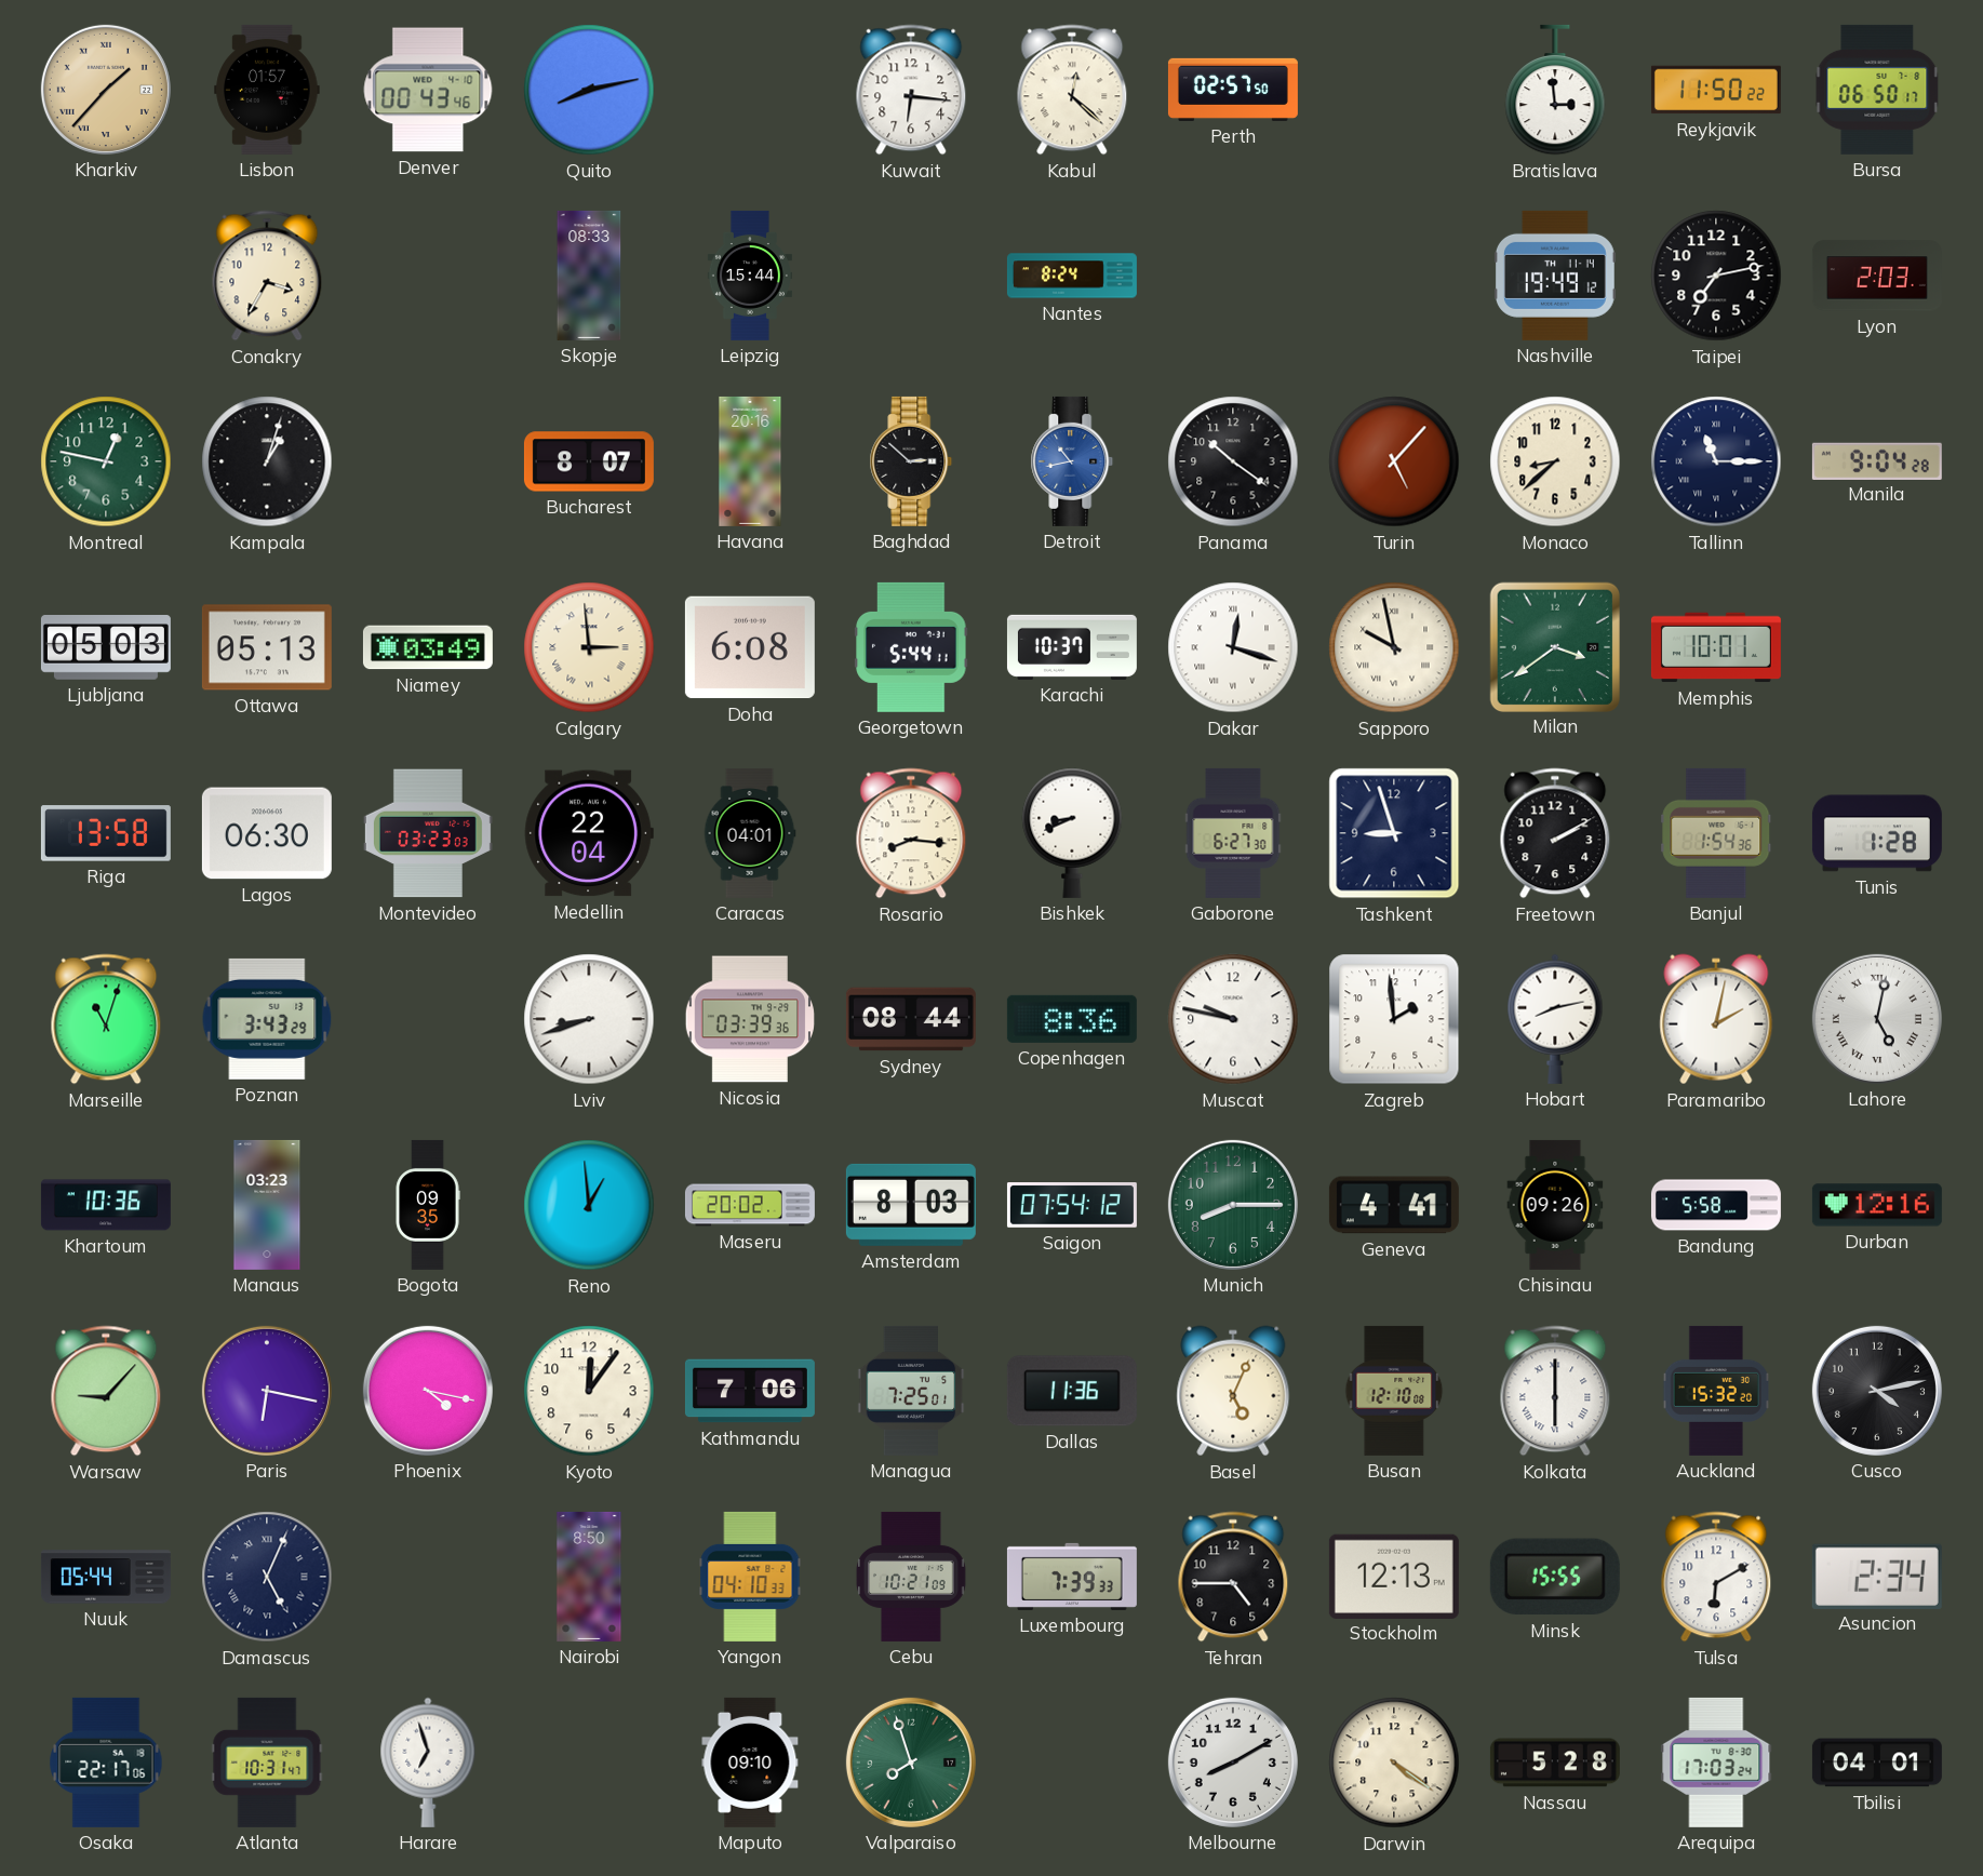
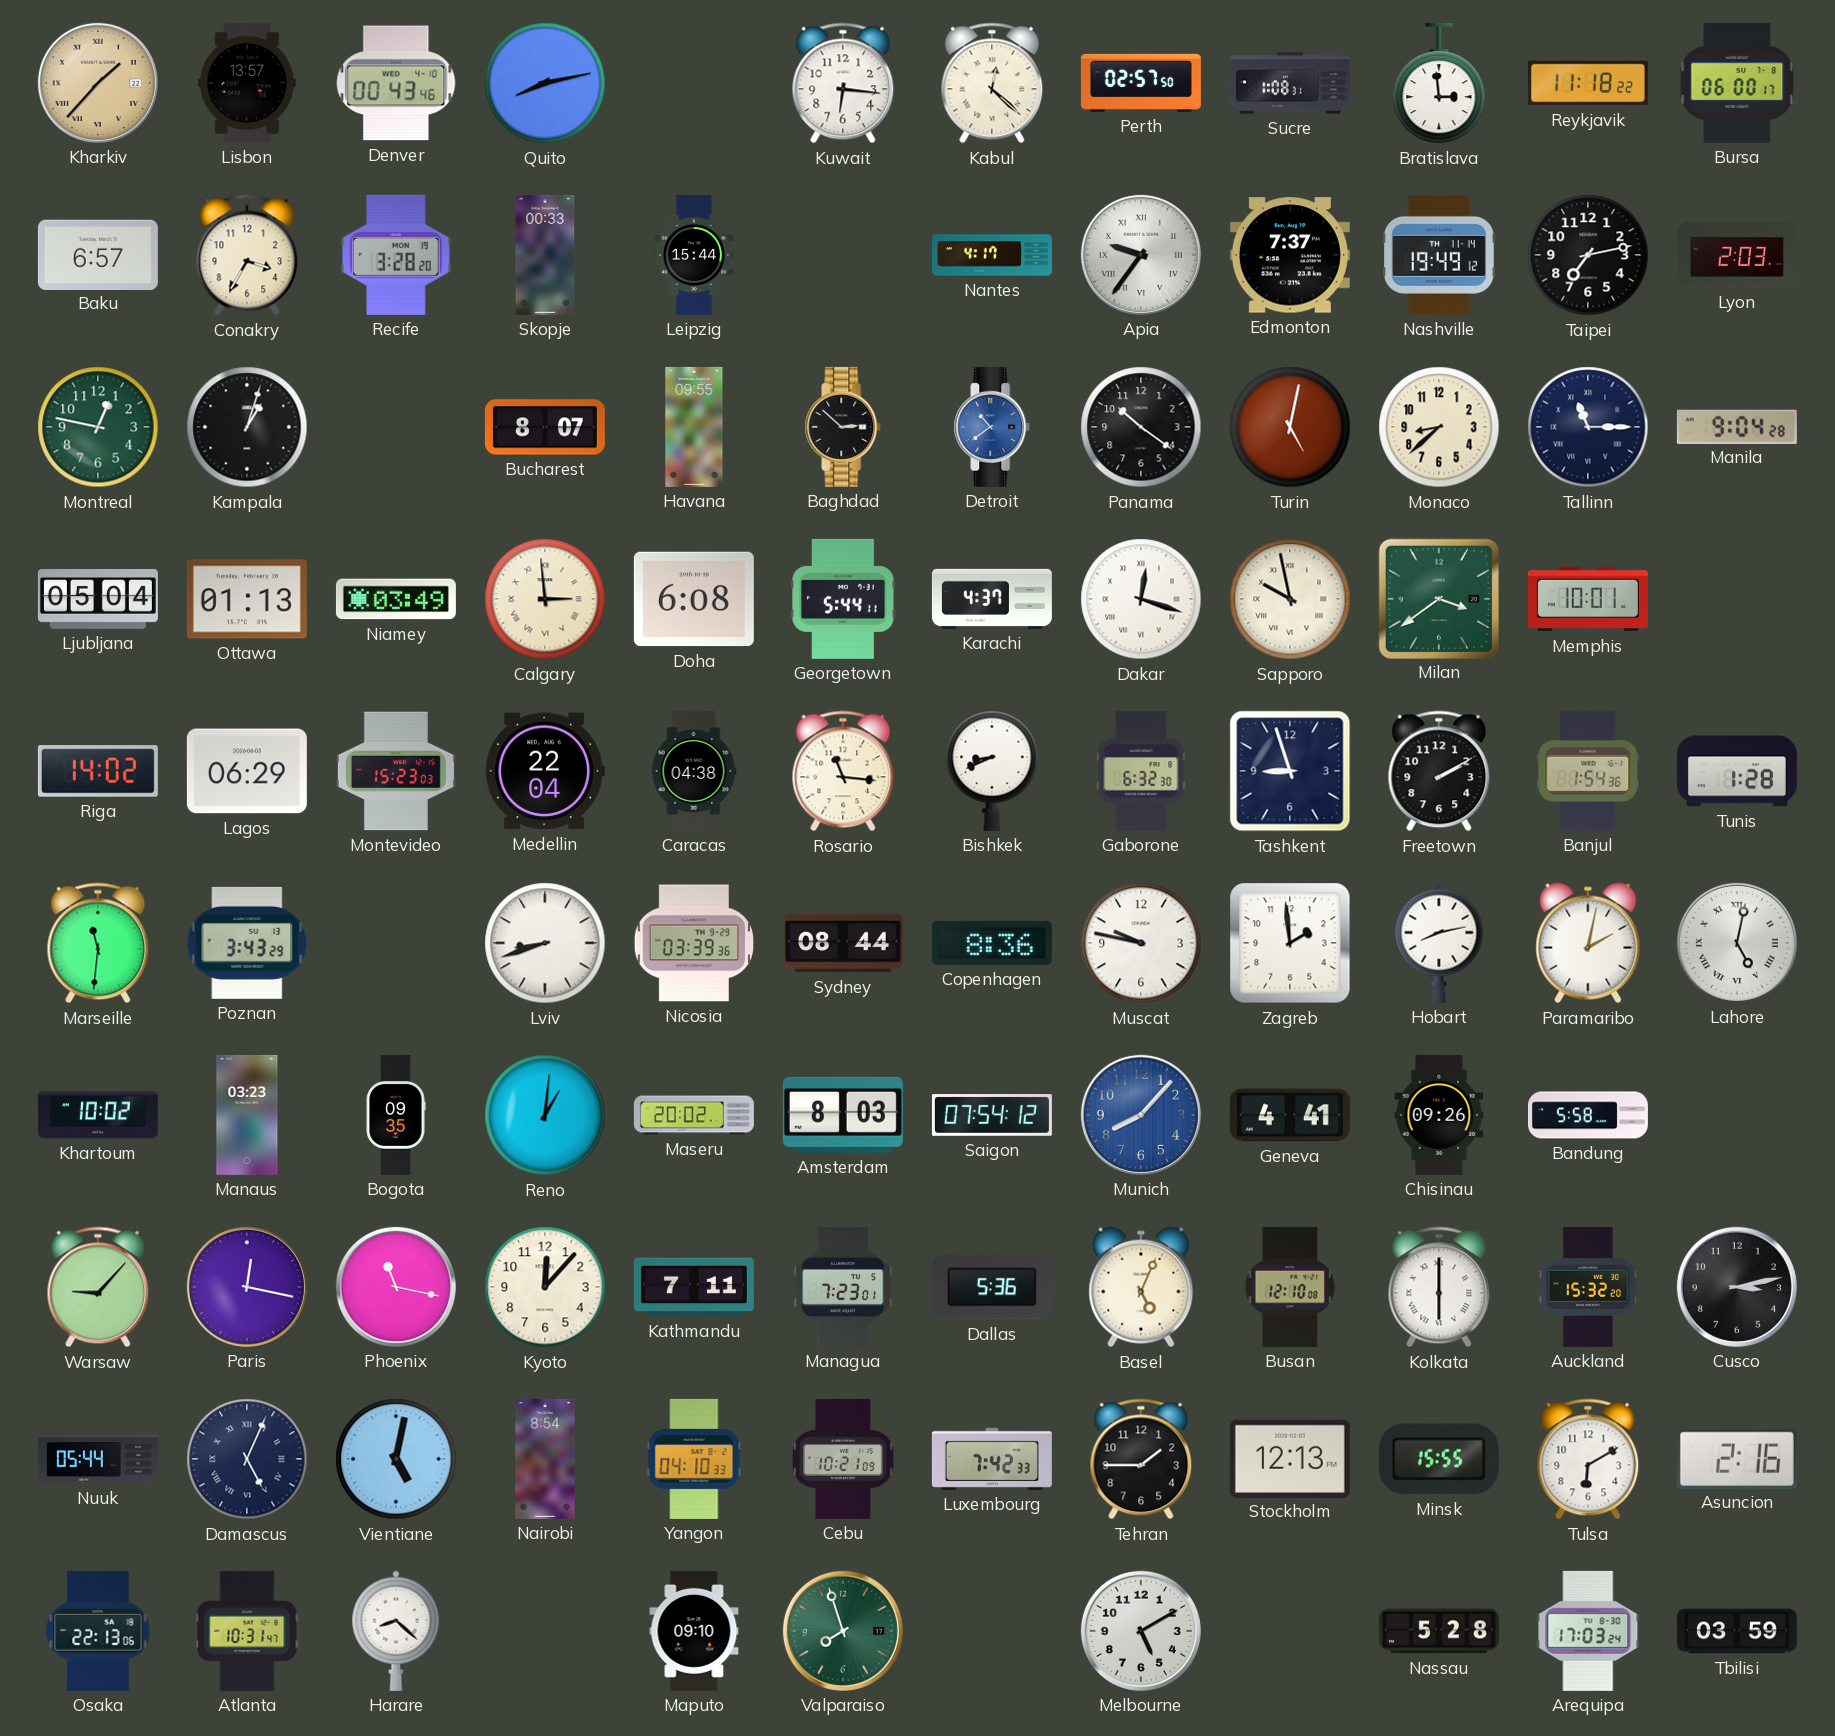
Lisbon: 01:57 -> 13:57
Sucre: none -> 1:08
Reykjavik: 11:50 -> 11:18
Bursa: 06:50 -> 06:00
Baku: none -> 6:57
Recife: none -> 3:28
Skopje: 08:33 -> 00:33
Nantes: 8:24 -> 4:17
Apia: none -> 9:36
Edmonton: none -> 7:37
Havana: 20:16 -> 09:55
Detroit: 10:43 -> 10:39
Turin: 5:07 -> 5:02
Ljubljana: 05:03 -> 05:04
Ottawa: 05:13 -> 01:13
Karachi: 10:37 -> 4:37
Riga: 13:58 -> 14:02
Lagos: 06:30 -> 06:29
Montevideo: 03:23 -> 15:23
Caracas: 04:01 -> 04:38
Rosario: 8:16 -> 11:16
Gaborone: 6:27 -> 6:32
Marseille: 11:03 -> 11:31
Khartoum: 10:36 -> 10:02
Reno: 12:59 -> 1:01
Munich: 8:15 -> 8:07
Munich dial: green -> blue
Durban: 12:16 -> none
Paris: 6:17 -> 12:17
Phoenix: 4:17 -> 11:17
Kyoto: 12:06 -> 12:07
Kathmandu: 7:06 -> 7:11
Managua: 7:25 -> 7:23
Dallas: 11:36 -> 5:36
Cusco: 4:13 -> 3:13
Vientiane: none -> 5:02
Nairobi: 8:50 -> 8:54
Luxembourg: 7:39 -> 7:42
Tehran: 4:45 -> 1:45
Asuncion: 2:34 -> 2:16
Osaka: 22:17 -> 22:13
Harare: 6:57 -> 8:22
Melbourne: 8:10 -> 5:10
Darwin: 4:21 -> none
Tbilisi: 04:01 -> 03:59
